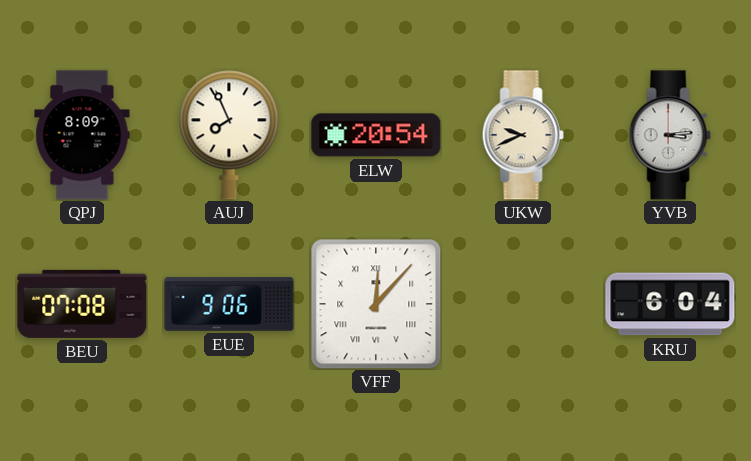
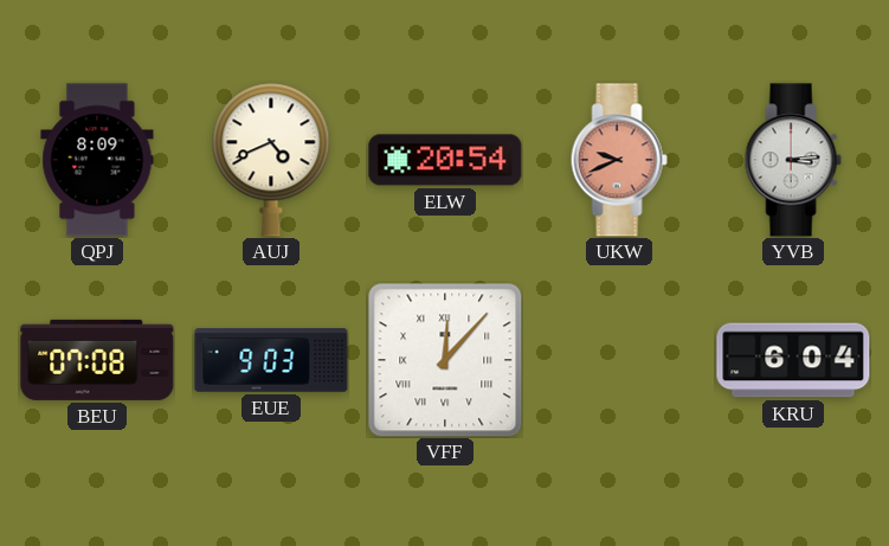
AUJ: 7:56 -> 4:41
UKW dial: cream -> salmon
EUE: 9:06 -> 9:03
